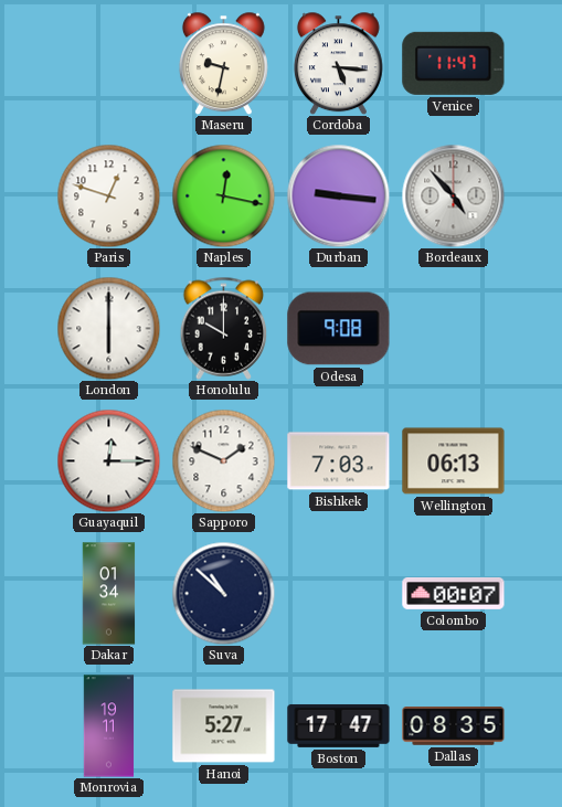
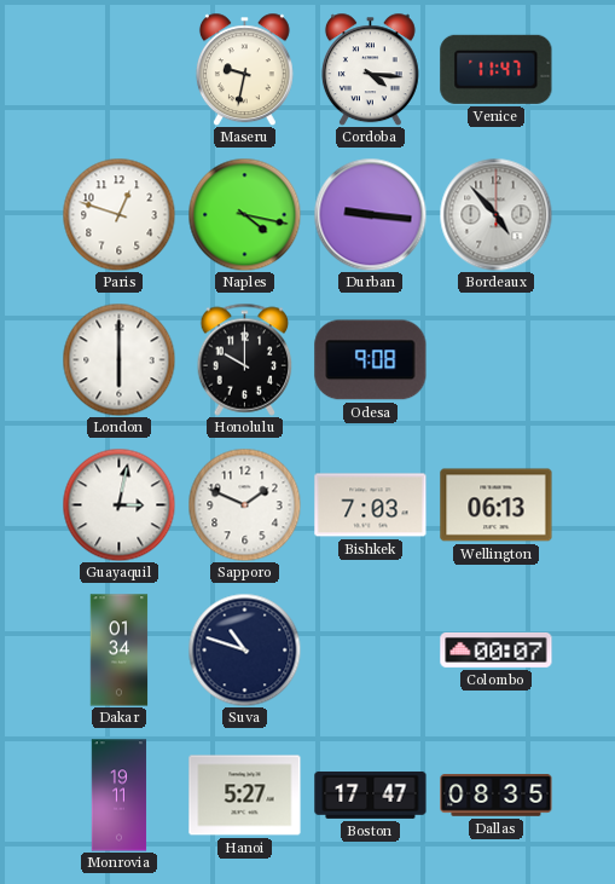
Cordoba: 5:16 -> 4:16
Naples: 12:17 -> 4:17
Guayaquil: 12:15 -> 3:02
Suva: 10:52 -> 10:48
